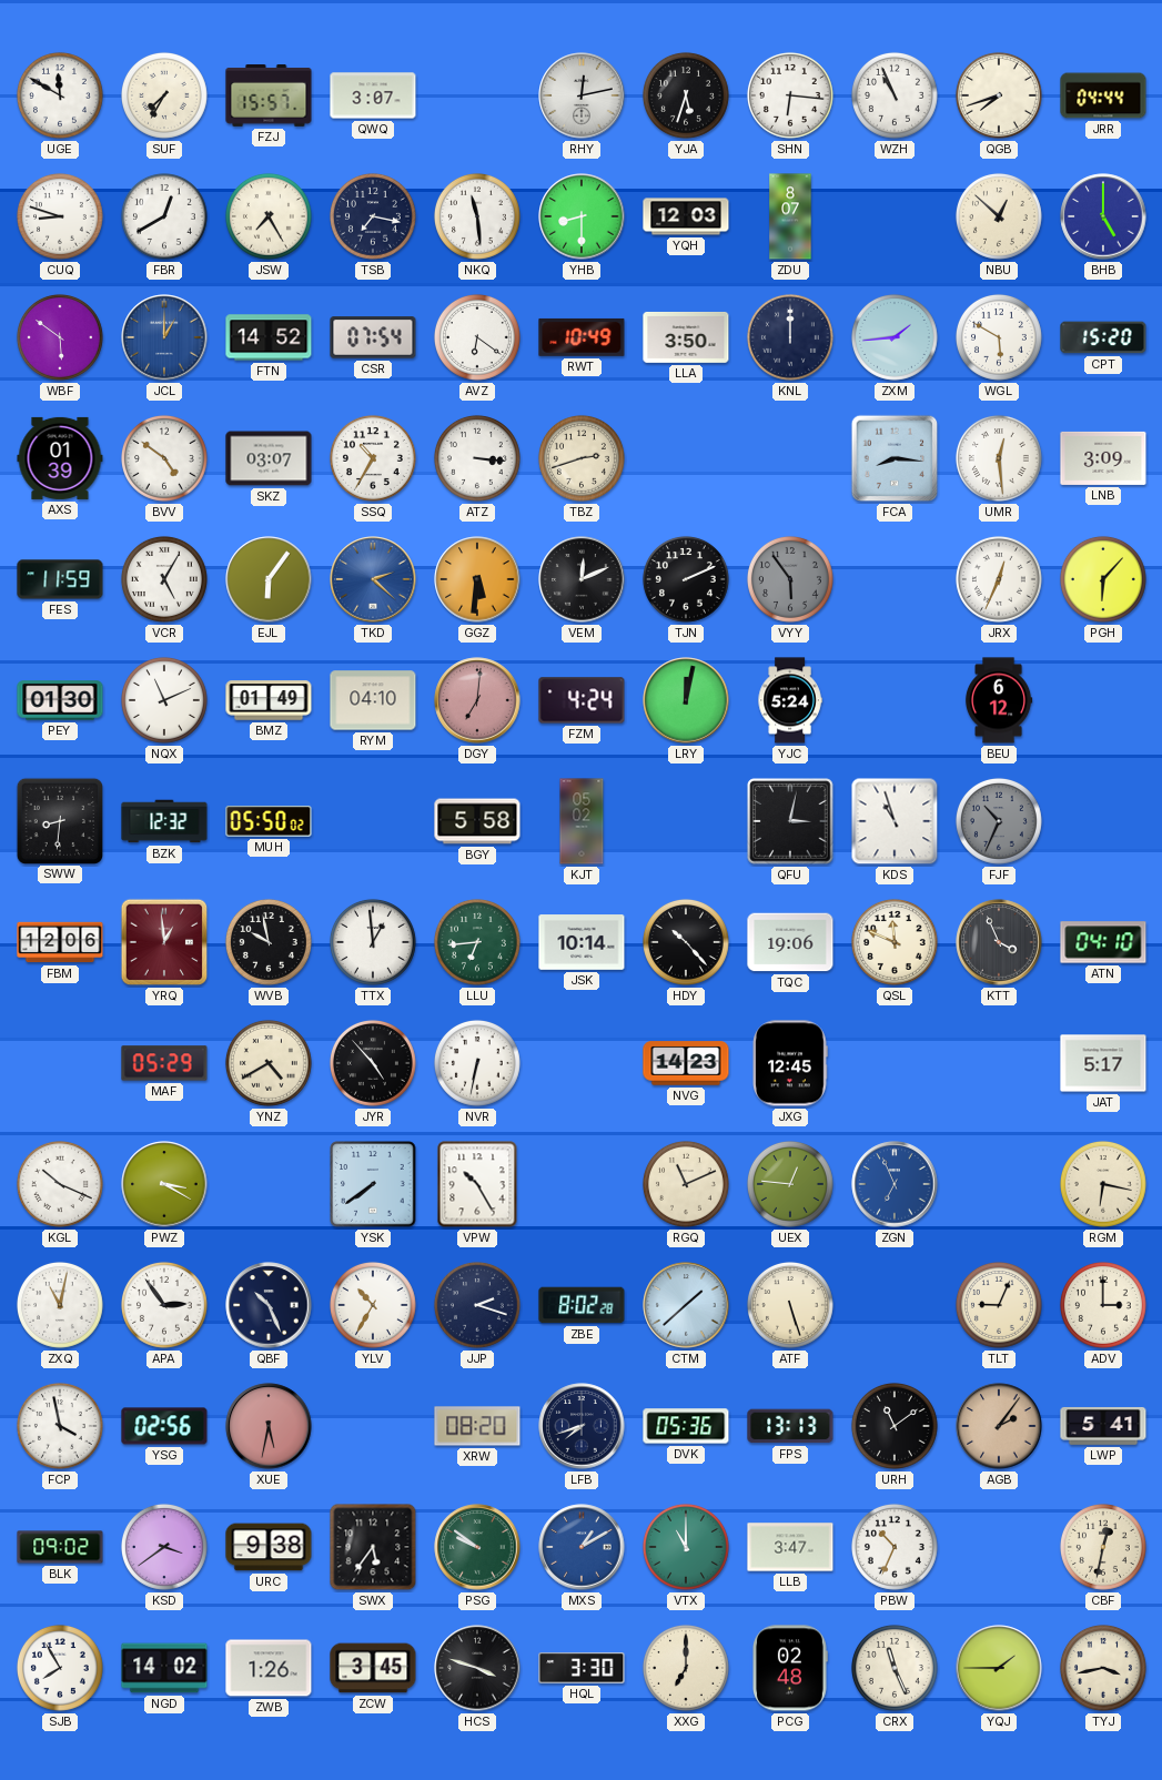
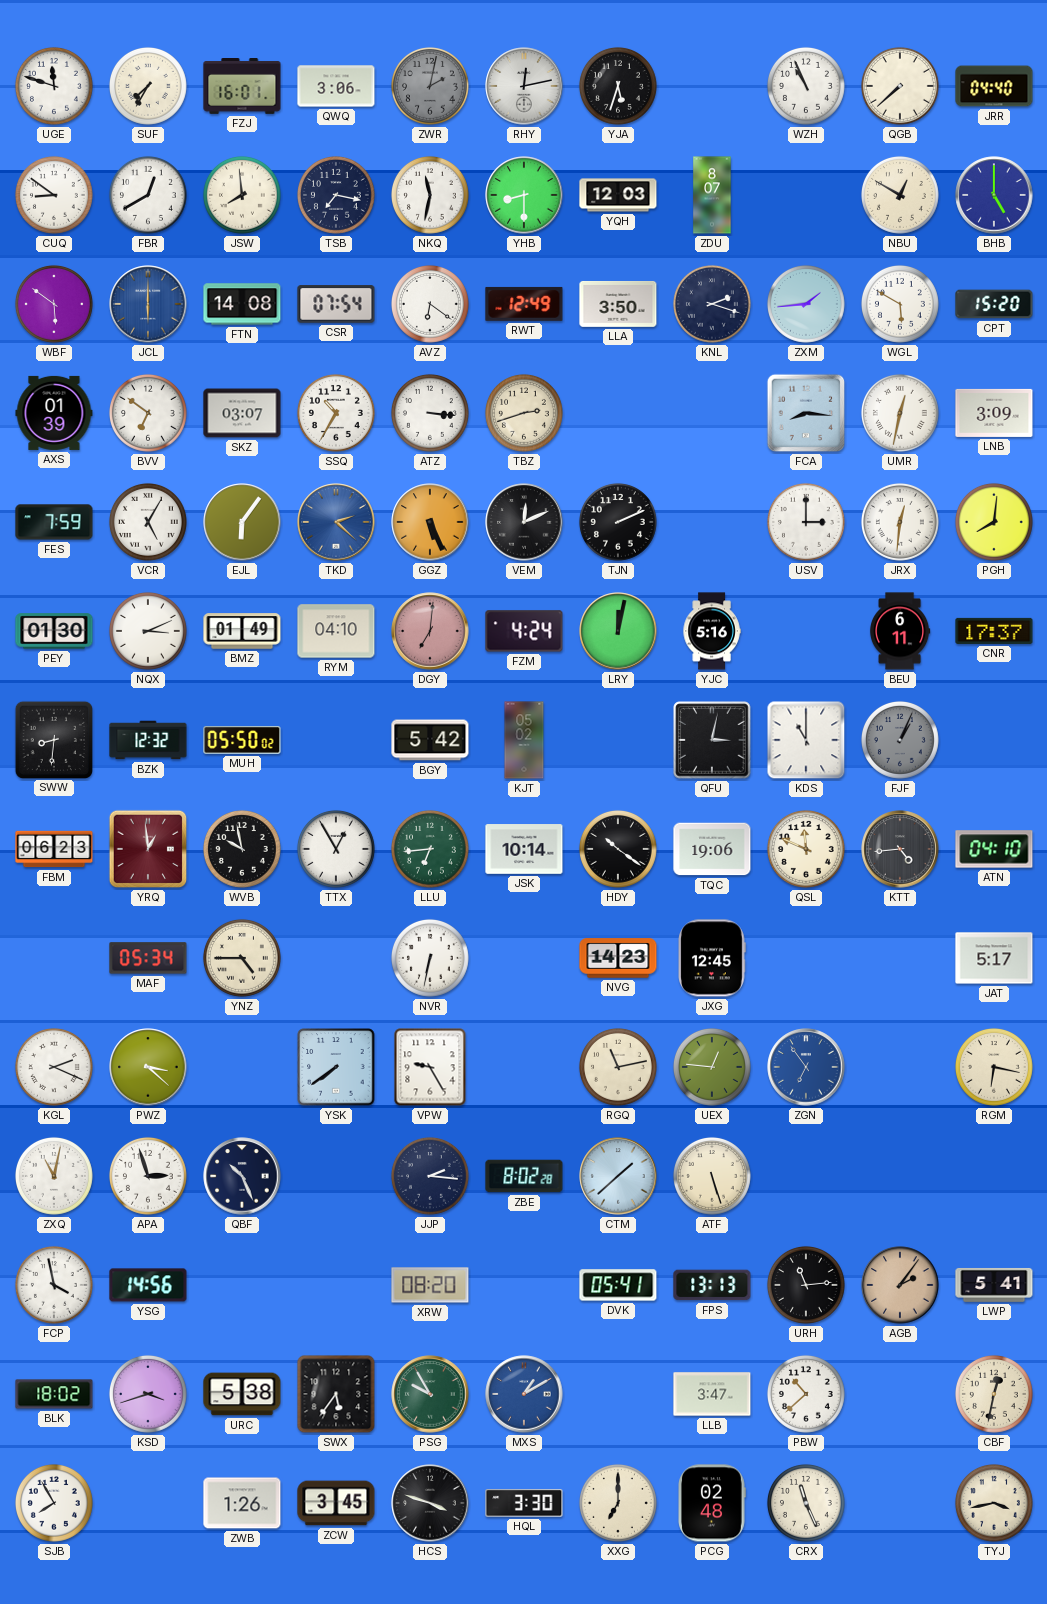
UGE: 11:50 -> 11:48
FZJ: 15:57 -> 16:01
QWQ: 3:07 -> 3:06
ZWR: none -> 2:02
SHN: 6:16 -> none
QGB: 7:42 -> 7:38
JRR: 04:44 -> 04:40
CUQ: 8:48 -> 8:51
JSW: 7:25 -> 7:59
NKQ: 11:29 -> 11:32
NBU: 12:52 -> 12:50
JCL: 1:00 -> 6:00
FTN: 14:52 -> 14:08
RWT: 10:49 -> 12:49
KNL: 12:00 -> 2:18
BVV: 4:51 -> 6:51
UMR: 12:29 -> 12:32
FES: 11:59 -> 7:59
GGZ: 5:31 -> 5:26
VYY: 5:54 -> none
USV: none -> 3:00
JRX: 12:34 -> 12:31
PGH: 6:07 -> 8:01
NQX: 11:11 -> 3:11
YJC: 5:24 -> 5:16
BEU: 6:12 -> 6:11
CNR: none -> 17:37
BGY: 5:58 -> 5:42
KDS: 10:57 -> 11:00
FJF: 10:34 -> 1:04
FBM: 12:06 -> 06:23
TTX: 12:59 -> 12:55
HDY: 10:23 -> 10:21
KTT: 3:56 -> 4:44
MAF: 05:29 -> 05:34
YNZ: 4:40 -> 4:45
JYR: 4:53 -> none
KGL: 10:19 -> 2:19
PWZ: 3:20 -> 3:22
VPW: 10:25 -> 9:25
RGQ: 11:11 -> 11:13
ZGN: 6:56 -> 6:54
APA: 2:54 -> 2:57
YLV: 10:35 -> none
JJP: 2:18 -> 2:16
TLT: 9:04 -> none
ADV: 3:00 -> none
YSG: 02:56 -> 14:56
XUE: 5:32 -> none
LFB: 7:42 -> none
DVK: 05:36 -> 05:41
URH: 11:09 -> 11:14
BLK: 09:02 -> 18:02
KSD: 3:39 -> 3:42
URC: 9:38 -> 5:38
PSG: 9:51 -> 9:55
VTX: 11:00 -> none
PBW: 10:34 -> 10:38
NGD: 14:02 -> none
YQJ: 1:45 -> none
